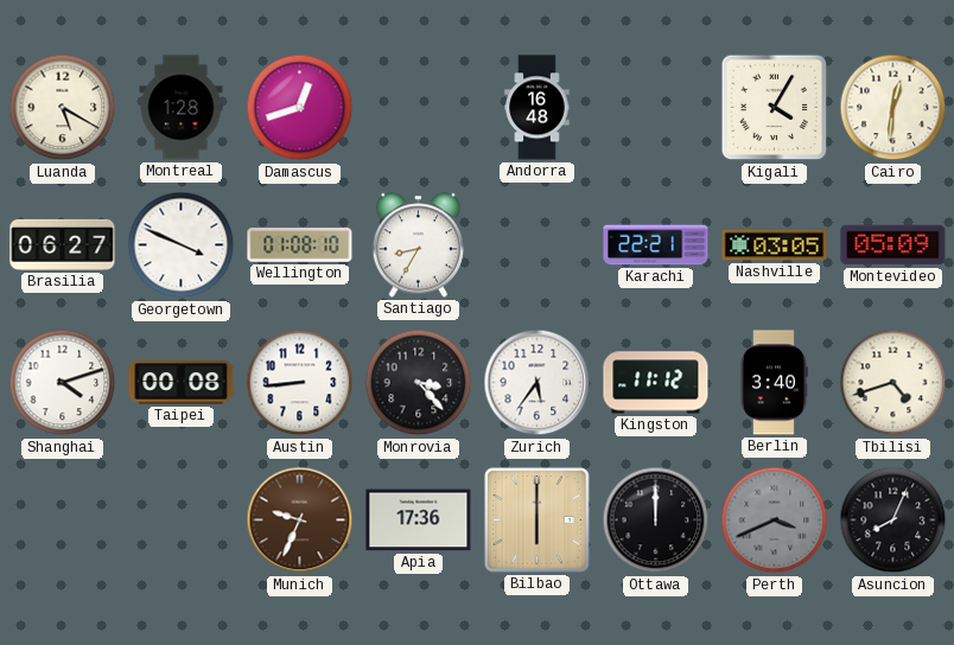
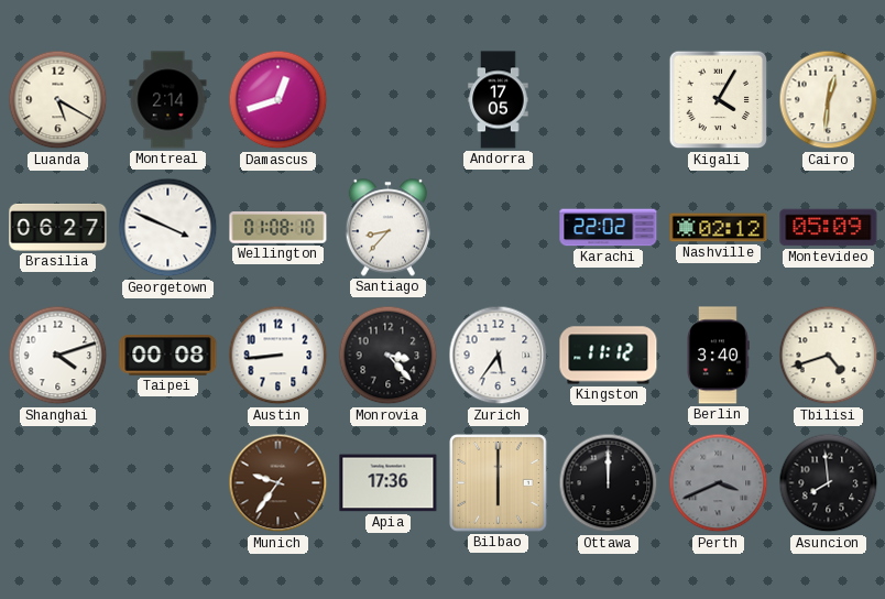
Montreal: 1:28 -> 2:14
Andorra: 16:48 -> 17:05
Santiago: 8:35 -> 8:37
Karachi: 22:21 -> 22:02
Nashville: 03:05 -> 02:12
Munich: 9:34 -> 9:36
Asuncion: 8:04 -> 7:59
